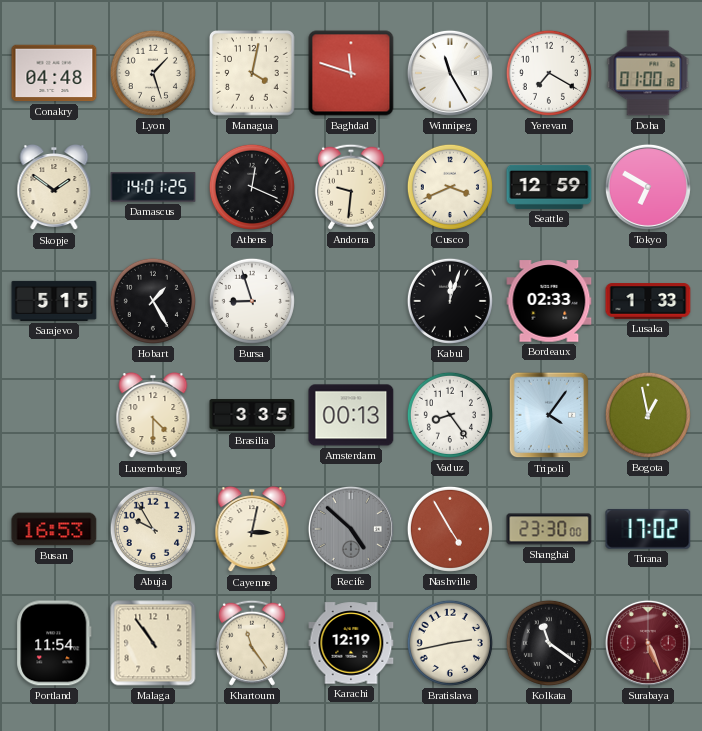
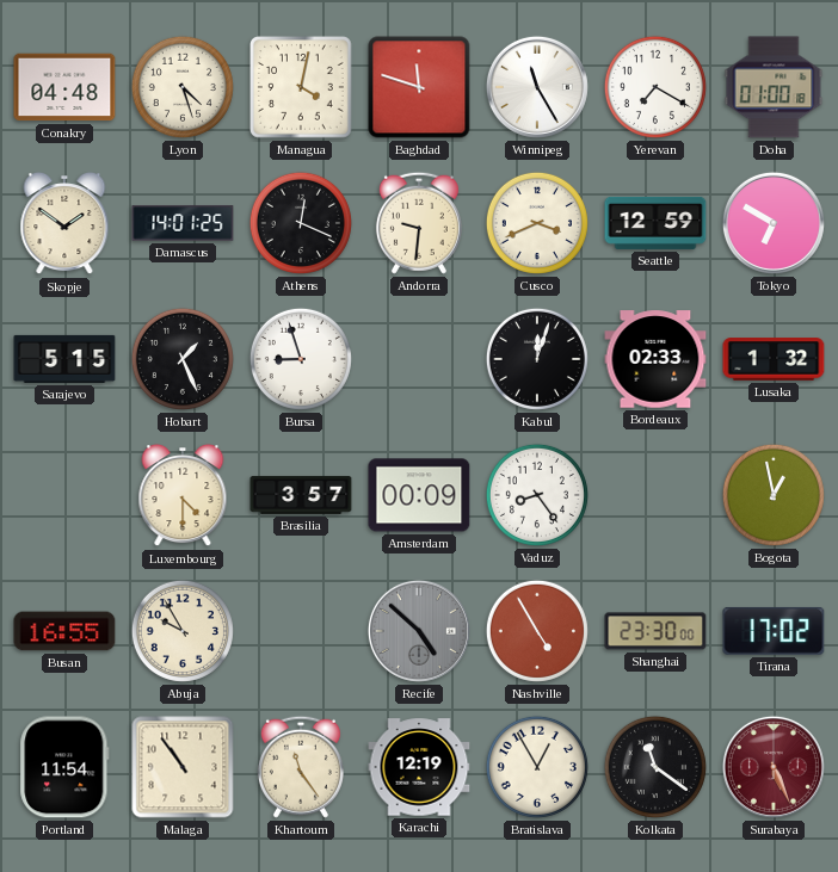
Lyon: 1:27 -> 4:27
Hobart: 1:25 -> 1:26
Lusaka: 1:33 -> 1:32
Brasilia: 3:35 -> 3:57
Amsterdam: 00:13 -> 00:09
Tripoli: 4:06 -> none
Busan: 16:53 -> 16:55
Cayenne: 3:02 -> none
Bratislava: 2:43 -> 12:55
